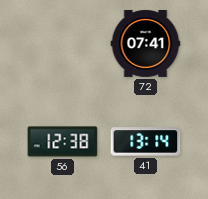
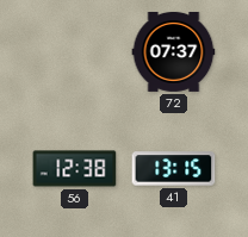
72: 07:41 -> 07:37
41: 13:14 -> 13:15
